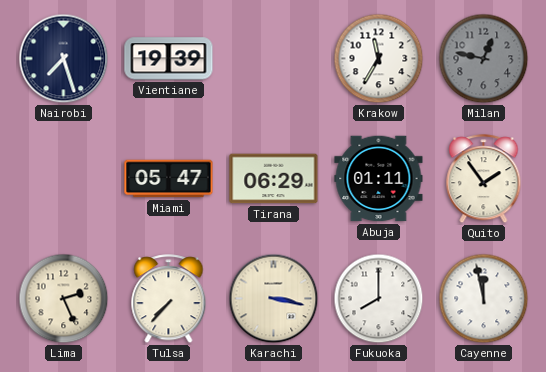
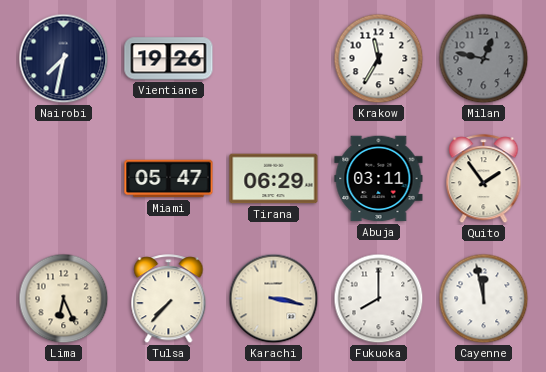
Nairobi: 7:27 -> 7:32
Vientiane: 19:39 -> 19:26
Abuja: 01:11 -> 03:11
Lima: 2:26 -> 6:26
